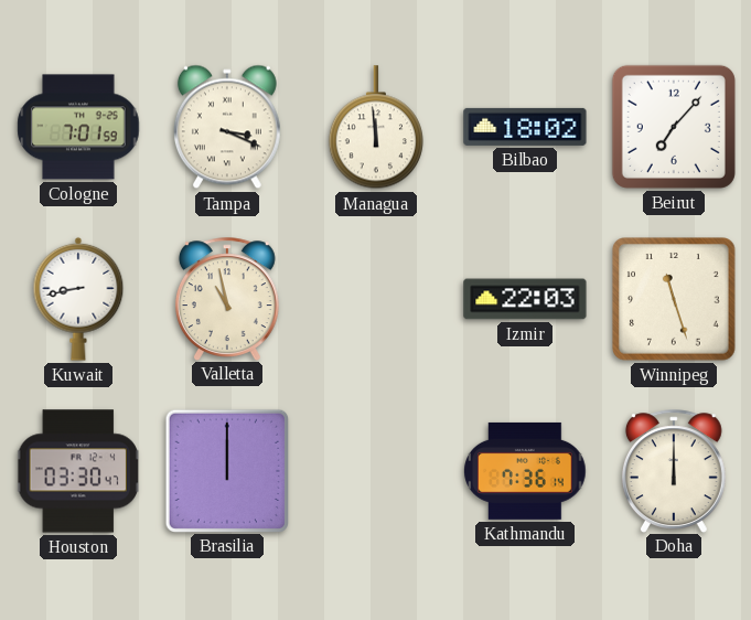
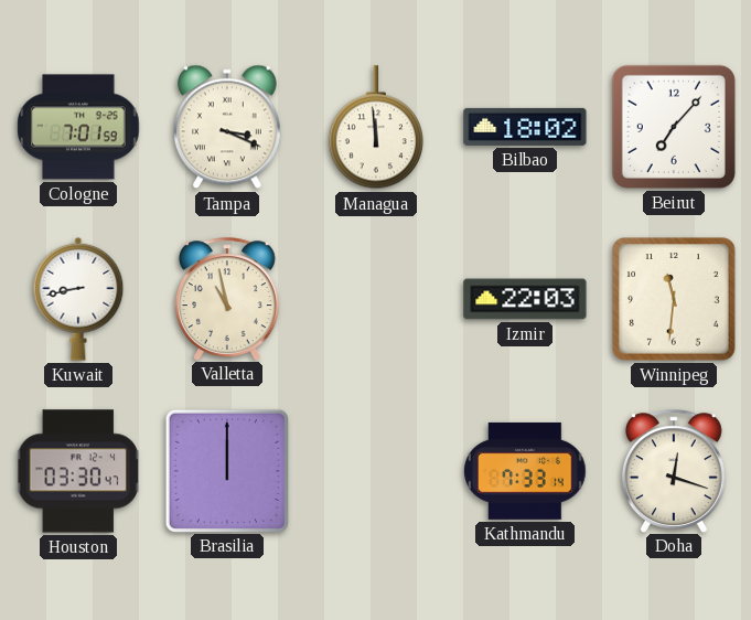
Winnipeg: 11:27 -> 11:31
Kathmandu: 7:36 -> 7:33
Doha: 12:00 -> 12:18
